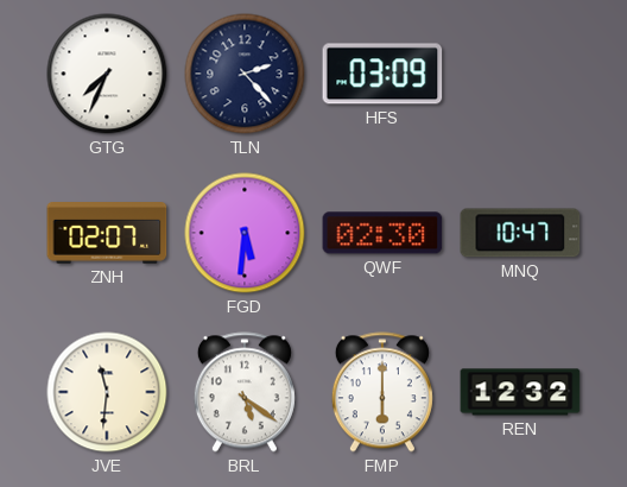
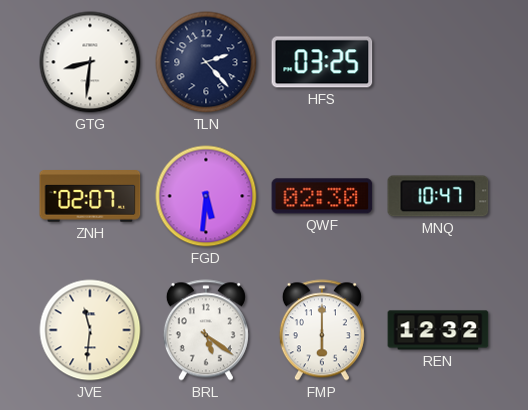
GTG: 7:34 -> 8:31
HFS: 03:09 -> 03:25
